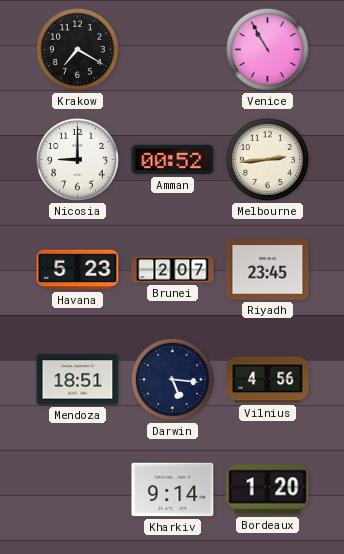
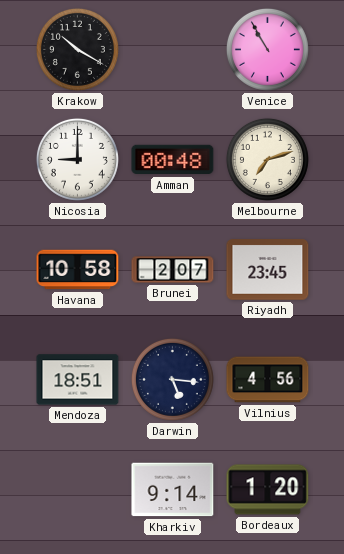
Krakow: 7:20 -> 10:20
Amman: 00:52 -> 00:48
Melbourne: 2:44 -> 7:12
Havana: 5:23 -> 10:58
